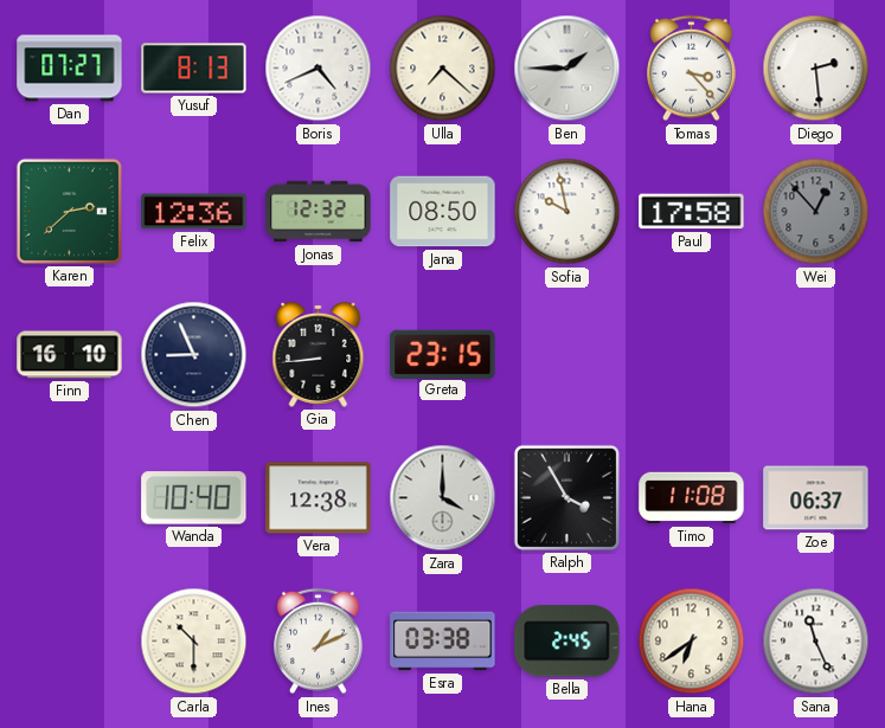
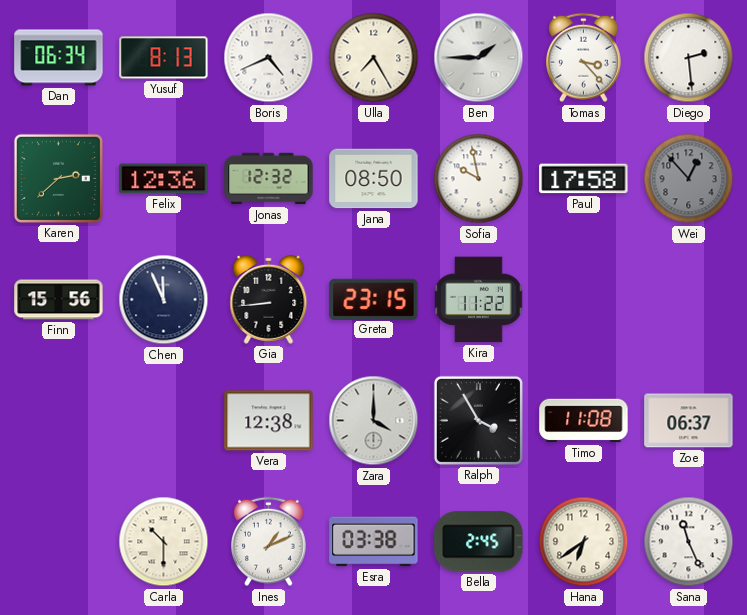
Dan: 07:27 -> 06:34
Ulla: 7:22 -> 7:25
Finn: 16:10 -> 15:56
Chen: 8:56 -> 11:56
Kira: none -> 11:22
Wanda: 10:40 -> none
